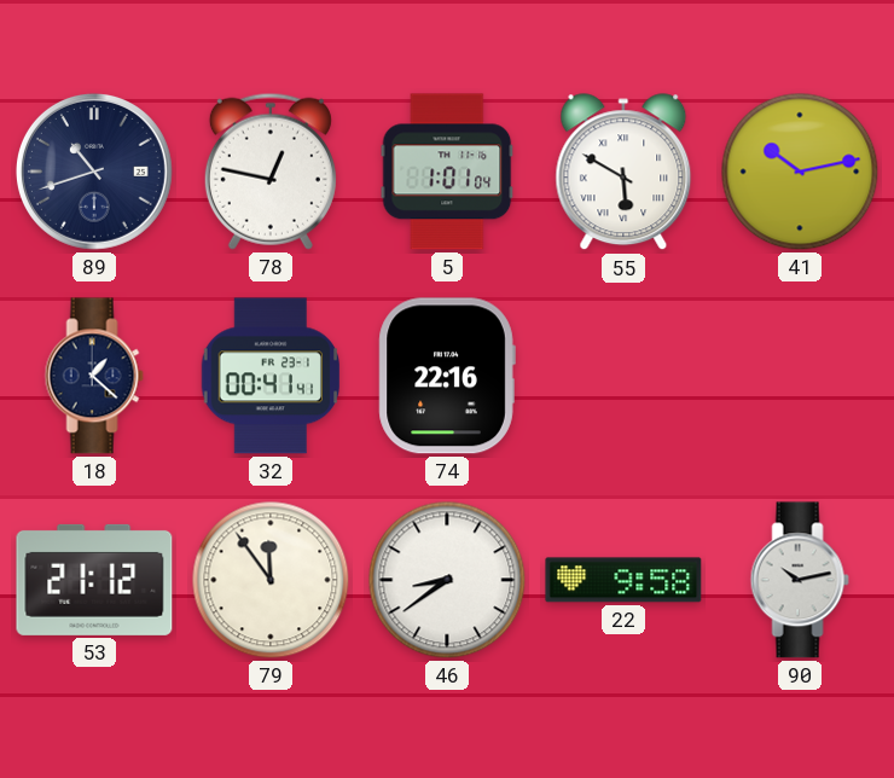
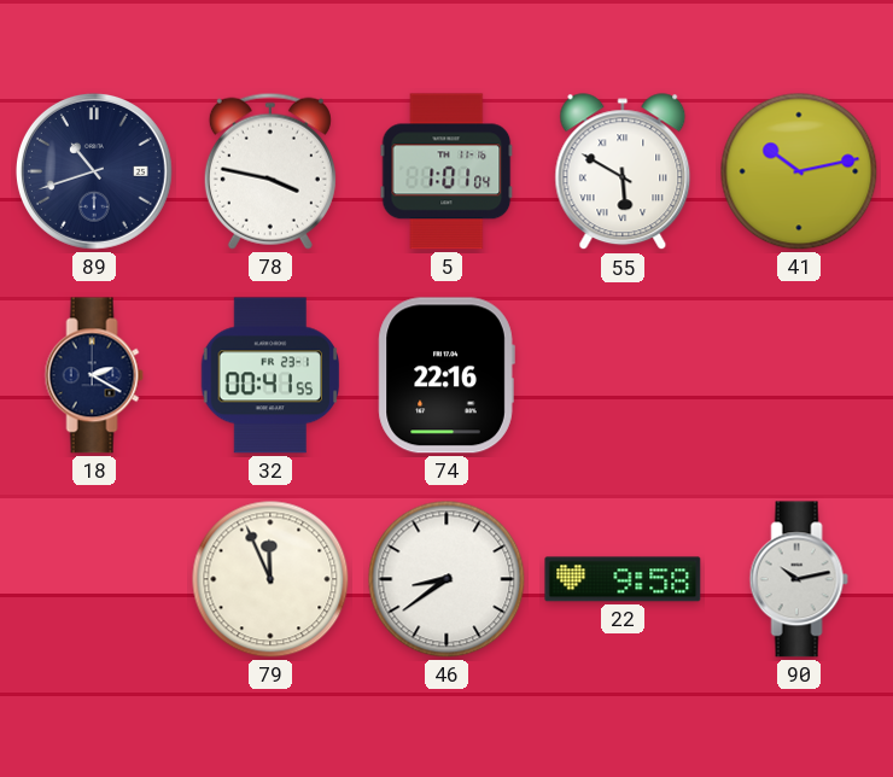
78: 12:47 -> 3:47
18: 1:22 -> 2:20
32: 00:41:41 -> 00:41:55
53: 21:12 -> none
79: 11:54 -> 11:56
